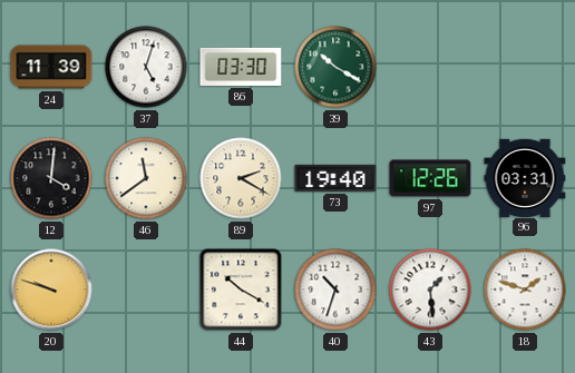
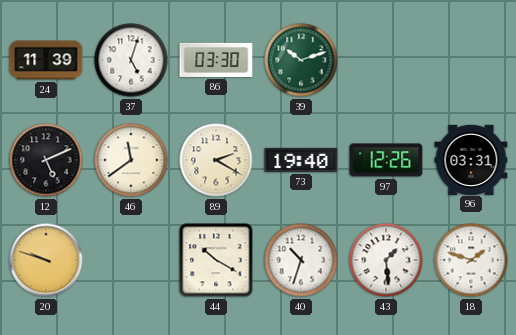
39: 10:20 -> 10:12
12: 4:01 -> 5:11
